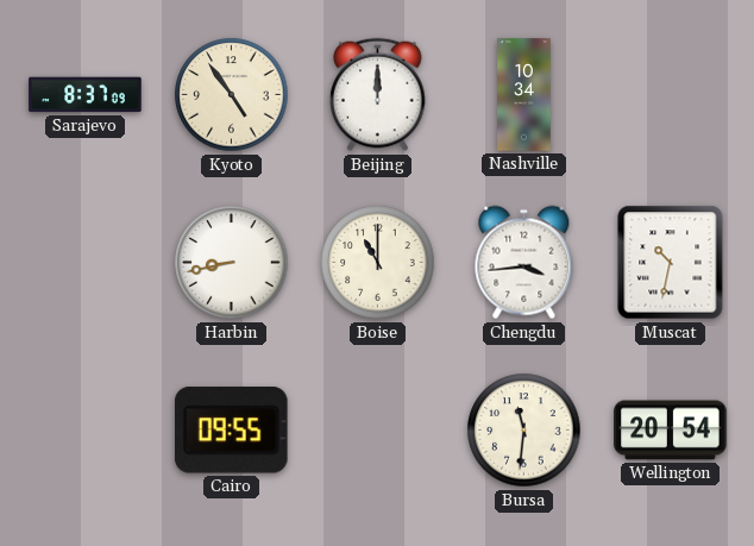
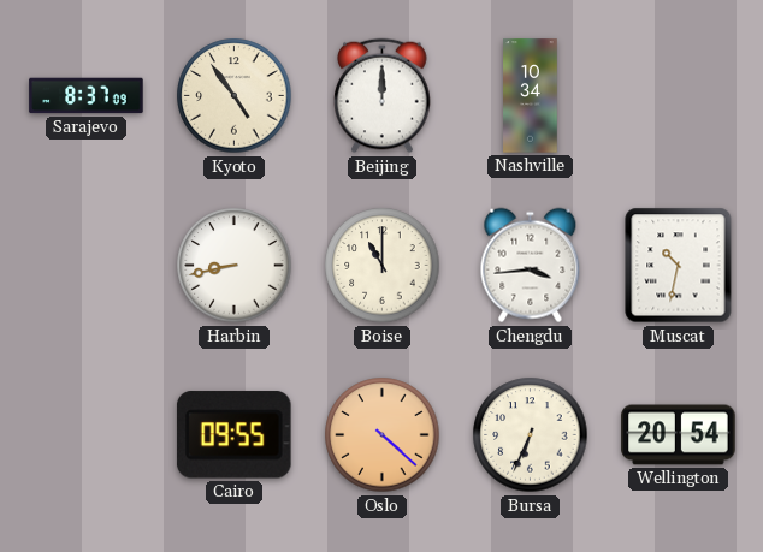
Oslo: none -> 4:22
Bursa: 11:31 -> 6:34
